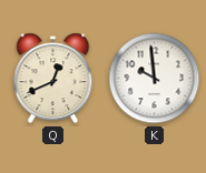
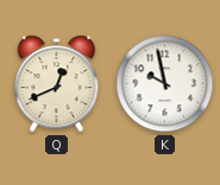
K: 9:59 -> 9:58
